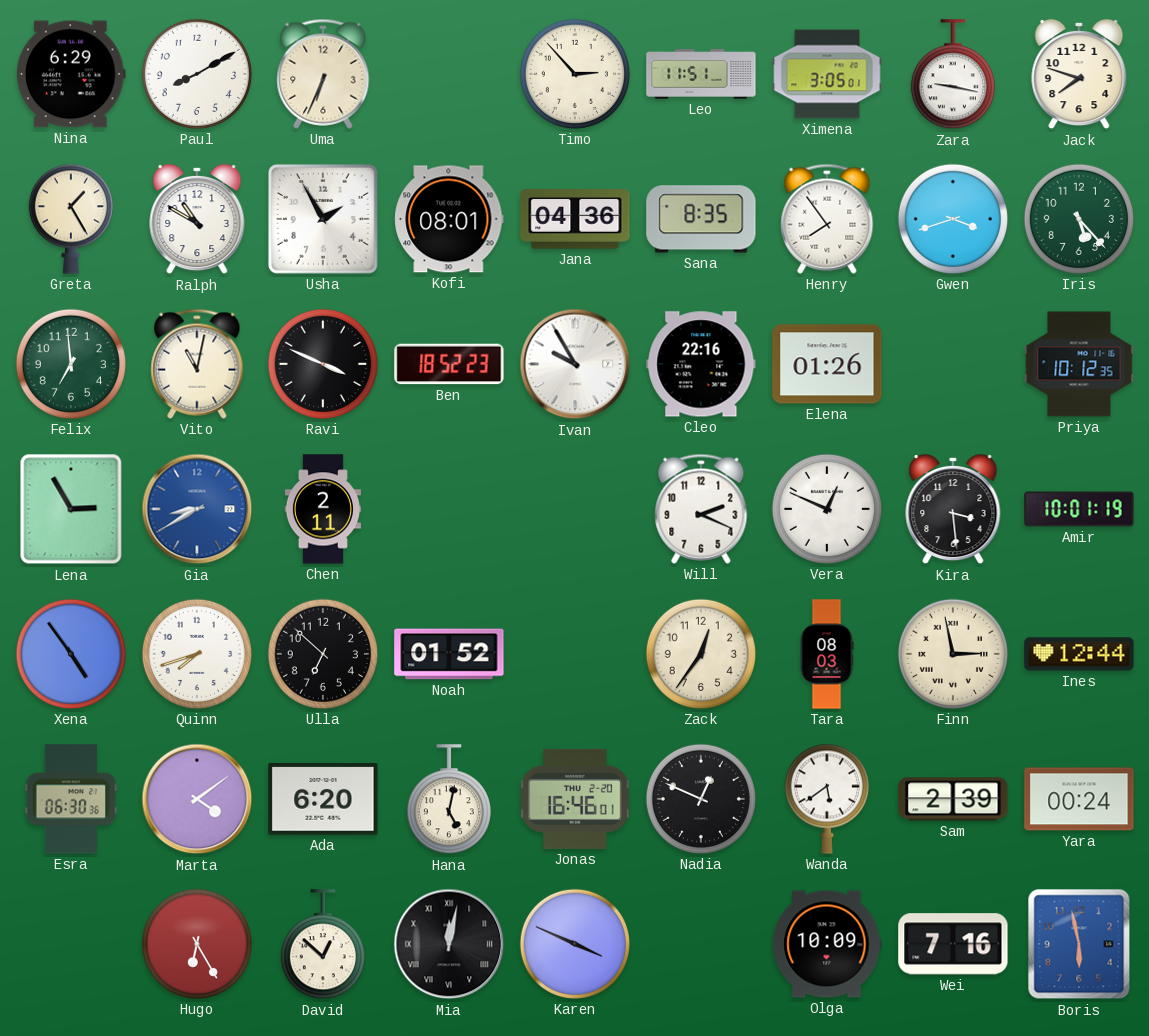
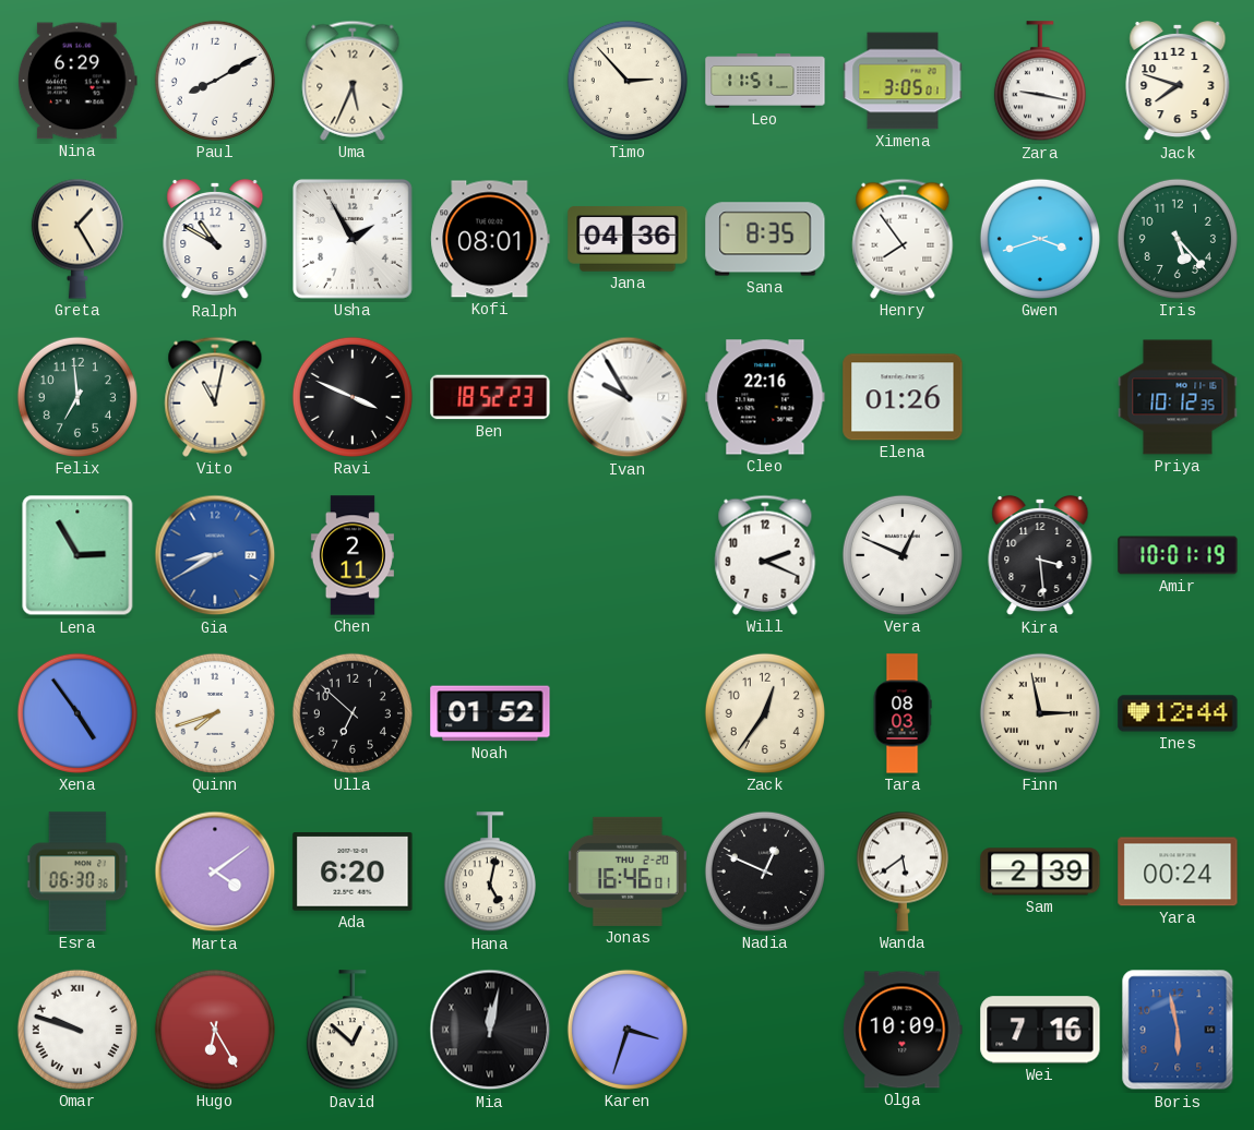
Uma: 6:34 -> 5:34
Omar: none -> 9:48
Karen: 3:49 -> 3:33
